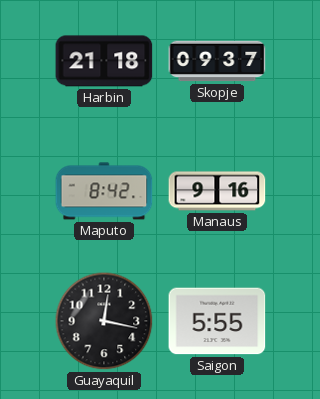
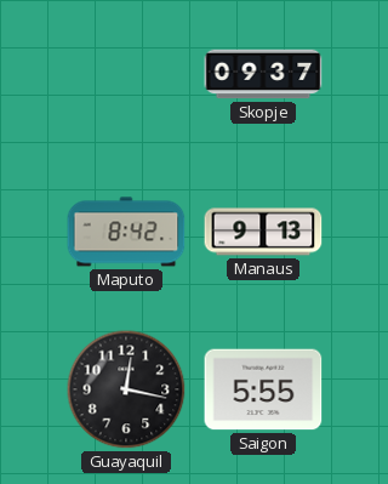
Harbin: 21:18 -> none
Manaus: 9:16 -> 9:13
